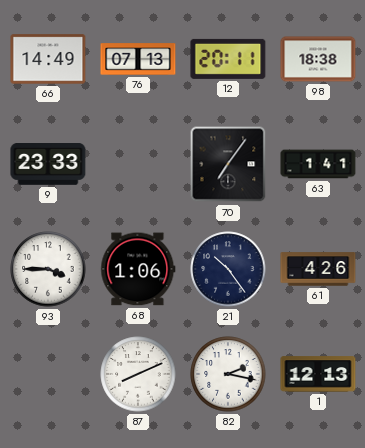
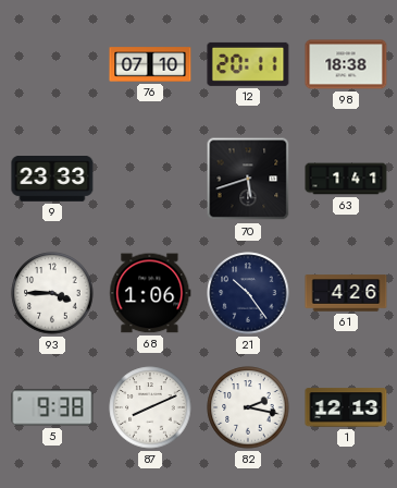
66: 14:49 -> none
76: 07:13 -> 07:10
70: 7:06 -> 5:42
5: none -> 9:38
